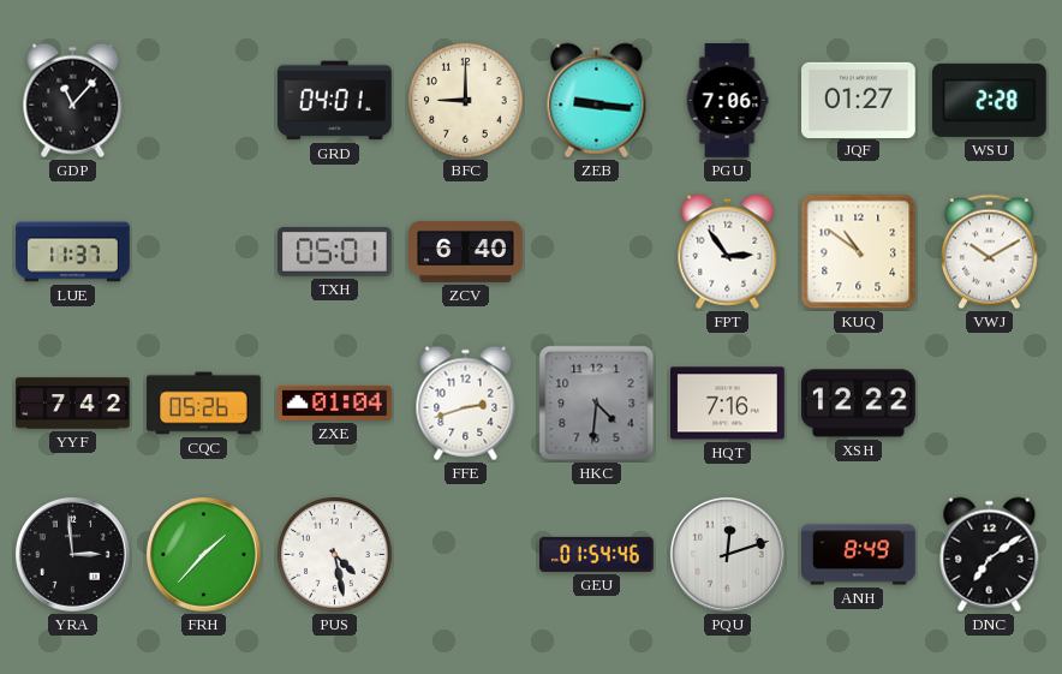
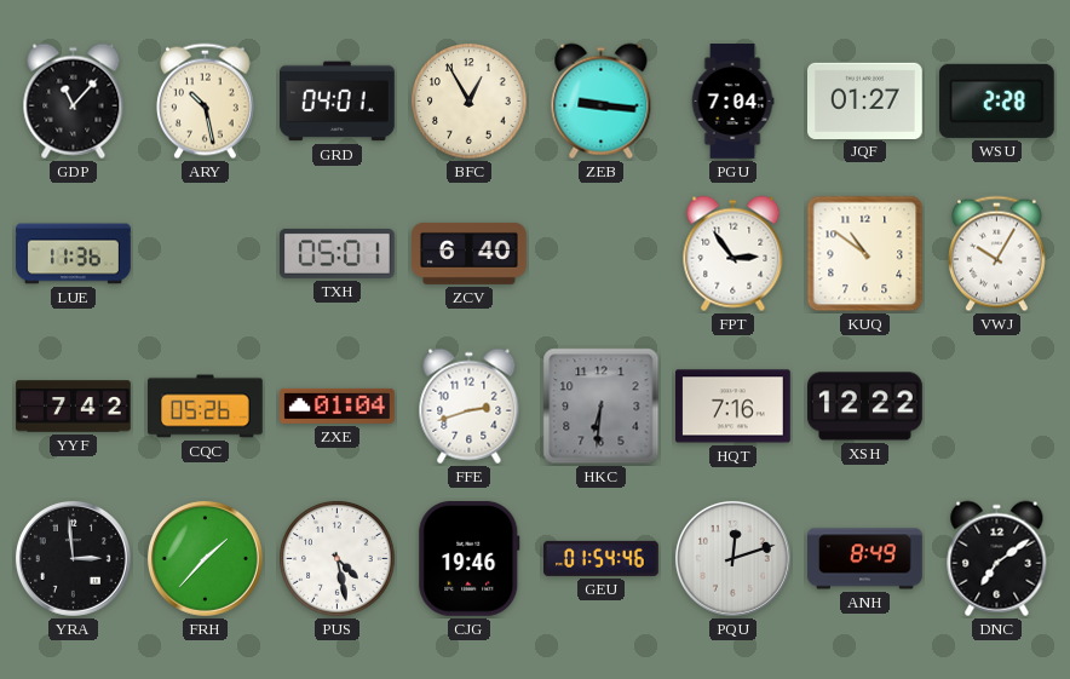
ARY: none -> 10:28
BFC: 9:00 -> 12:55
PGU: 7:06 -> 7:04
LUE: 11:37 -> 11:36
VWJ: 10:10 -> 10:05
HKC: 4:31 -> 6:31
CJG: none -> 19:46
